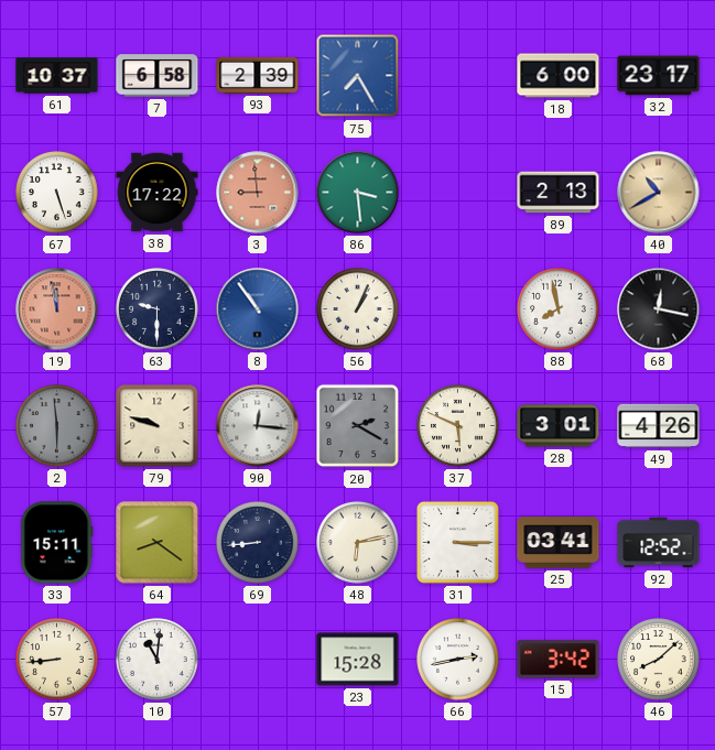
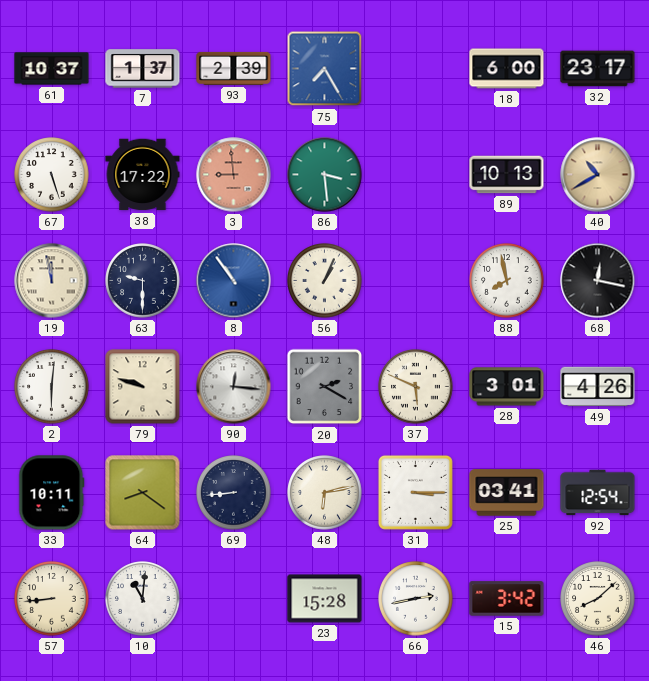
7: 6:58 -> 1:37
89: 2:13 -> 10:13
19 dial: salmon -> cream
2: 5:59 -> 6:01
2 dial: grey -> white
33: 15:11 -> 10:11
92: 12:52 -> 12:54
